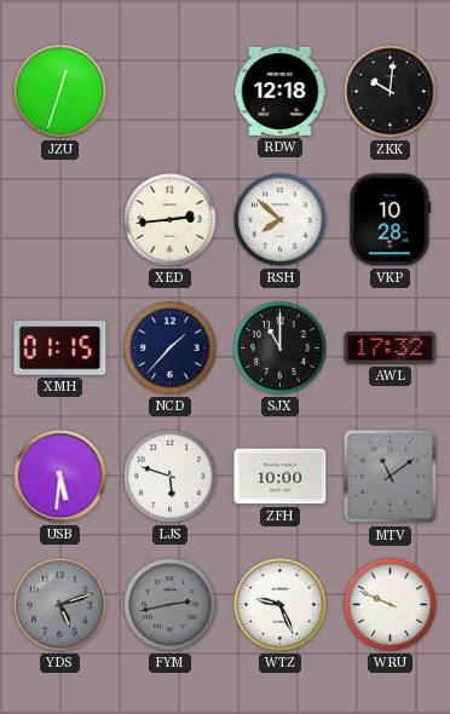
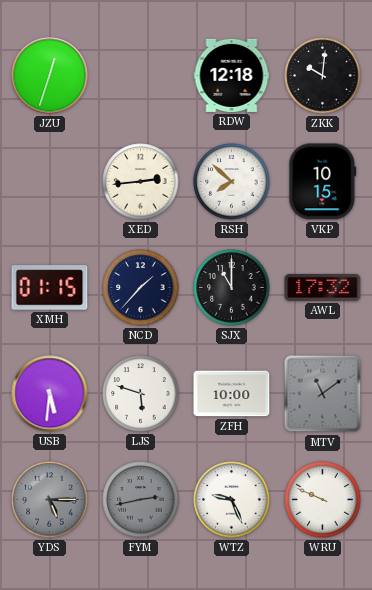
VKP: 10:28 -> 10:15
YDS: 5:12 -> 5:15
